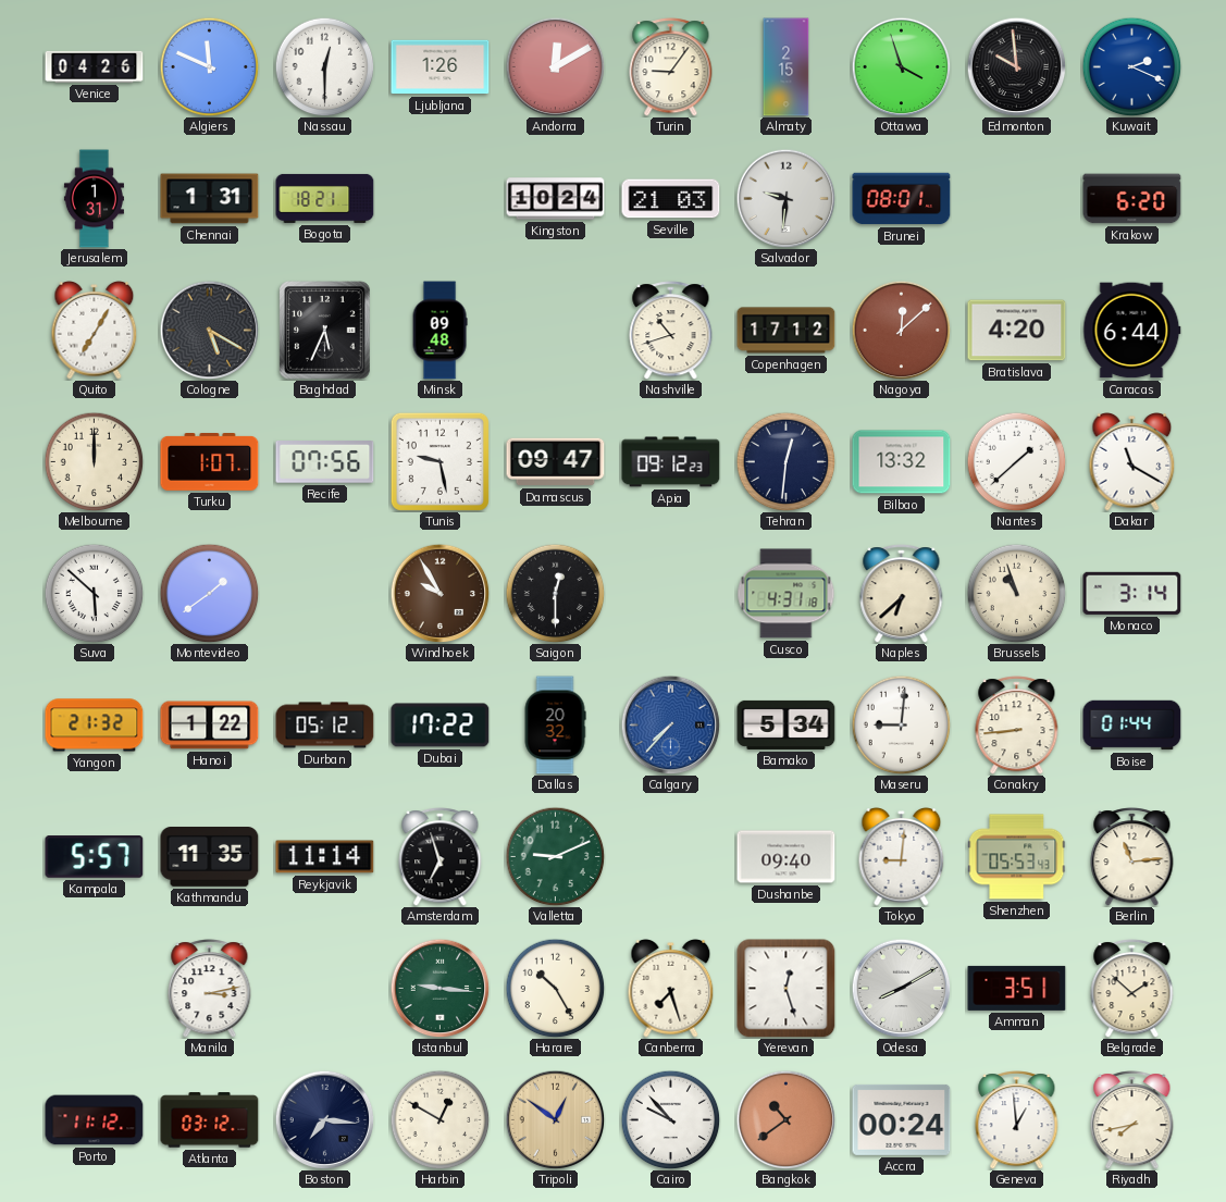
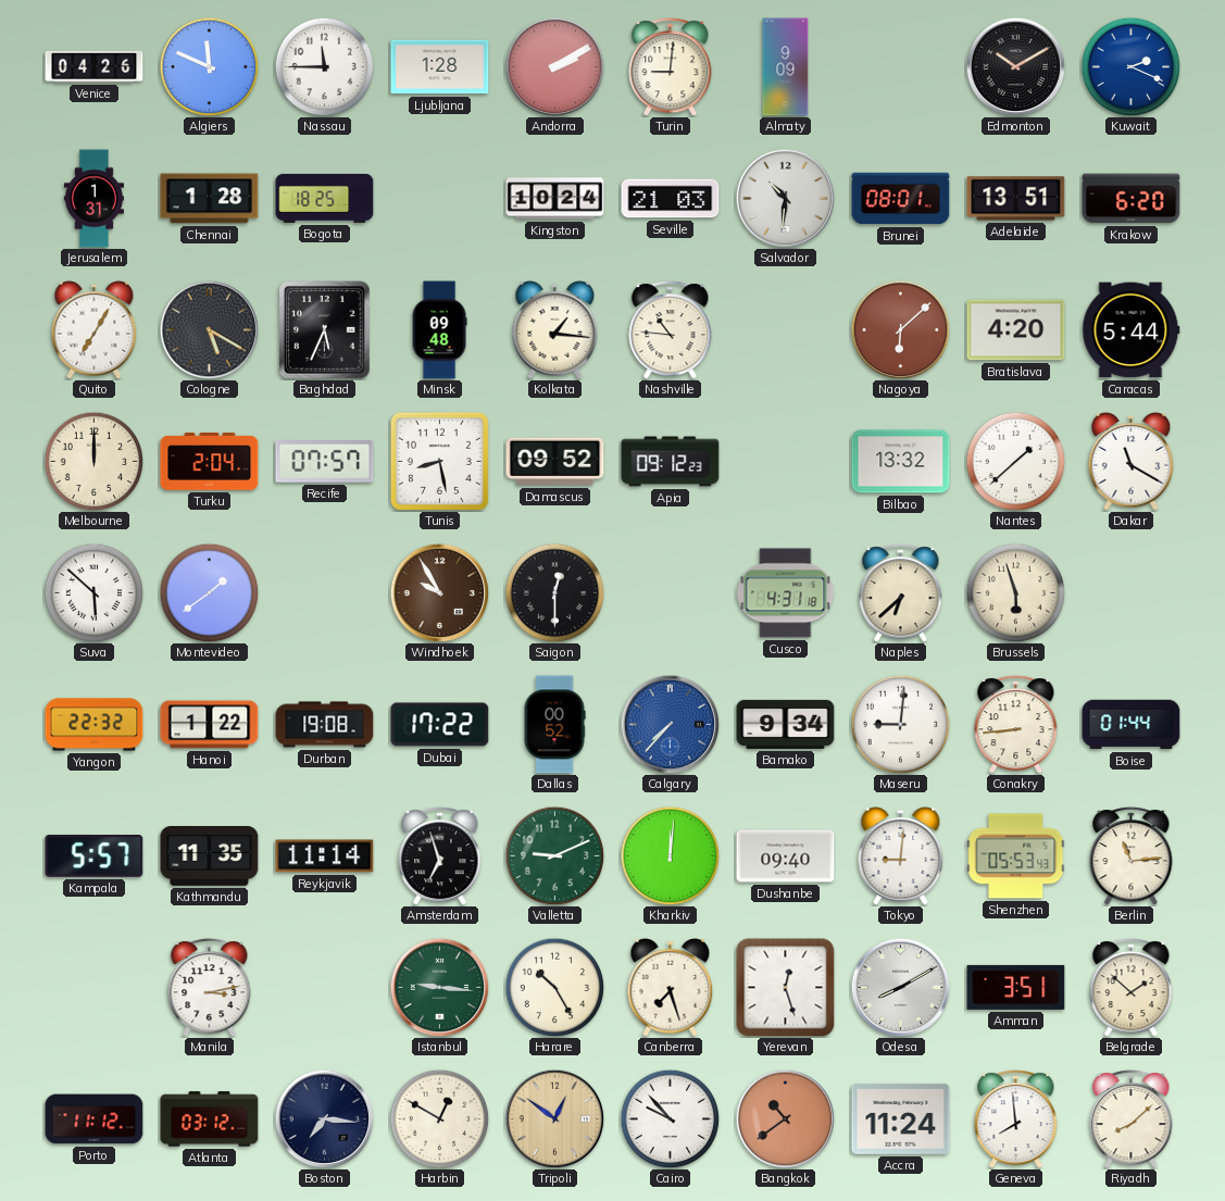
Nassau: 12:30 -> 11:45
Ljubljana: 1:26 -> 1:28
Andorra: 12:10 -> 2:10
Turin: 9:06 -> 9:01
Almaty: 2:15 -> 9:09
Ottawa: 3:57 -> none
Edmonton: 9:59 -> 10:10
Chennai: 1:31 -> 1:28
Bogota: 18:21 -> 18:25
Salvador: 9:31 -> 10:31
Adelaide: none -> 13:51
Kolkata: none -> 1:16
Nashville: 10:42 -> 10:46
Copenhagen: 17:12 -> none
Nagoya: 12:08 -> 6:08
Caracas: 6:44 -> 5:44
Turku: 1:07 -> 2:04
Recife: 07:56 -> 07:57
Tunis: 9:28 -> 8:28
Damascus: 09:47 -> 09:52
Tehran: 12:31 -> none
Brussels: 10:57 -> 5:57
Monaco: 3:14 -> none
Yangon: 21:32 -> 22:32
Durban: 05:12 -> 19:08
Dallas: 20:32 -> 00:52
Bamako: 5:34 -> 9:34
Kharkiv: none -> 12:01
Accra: 00:24 -> 11:24
Geneva: 12:59 -> 7:59
Riyadh: 7:43 -> 8:08
